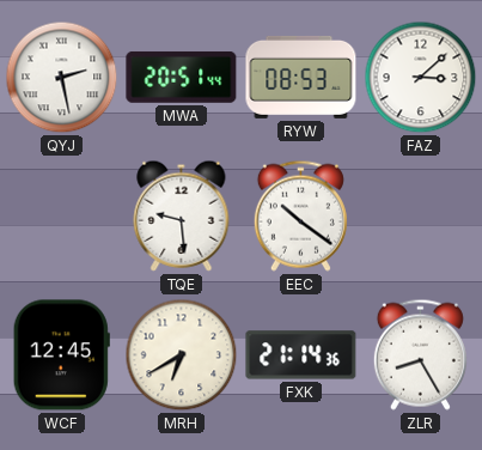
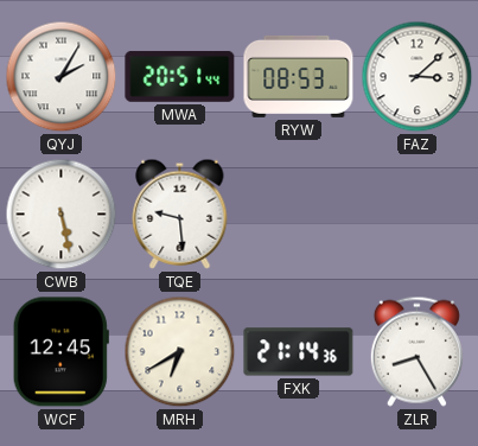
QYJ: 2:28 -> 2:05
CWB: none -> 5:28
EEC: 10:21 -> none
